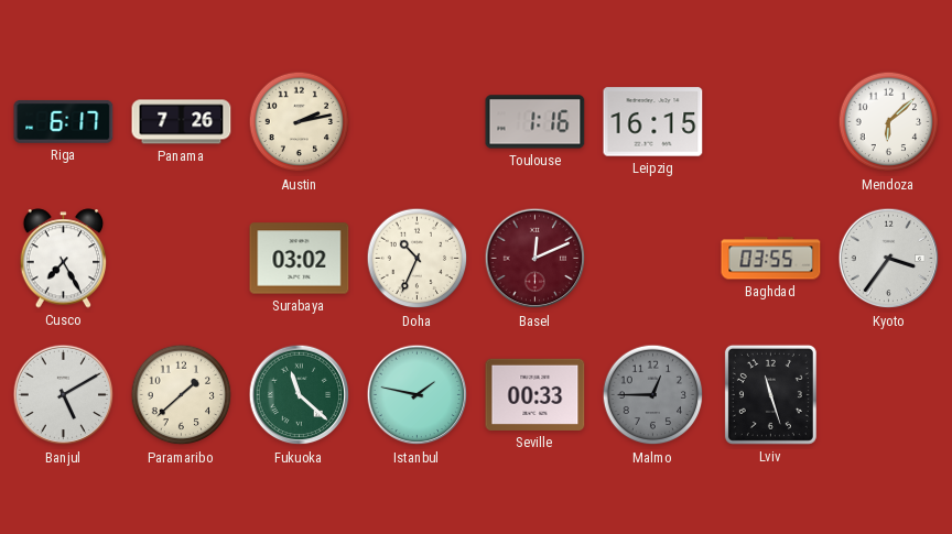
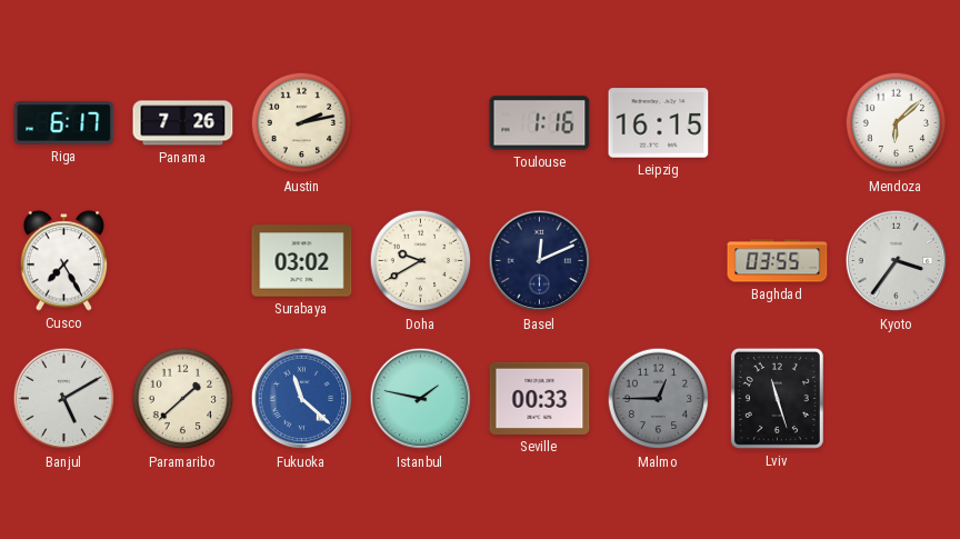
Doha: 10:34 -> 9:40
Basel dial: burgundy -> navy
Fukuoka dial: green -> blue
